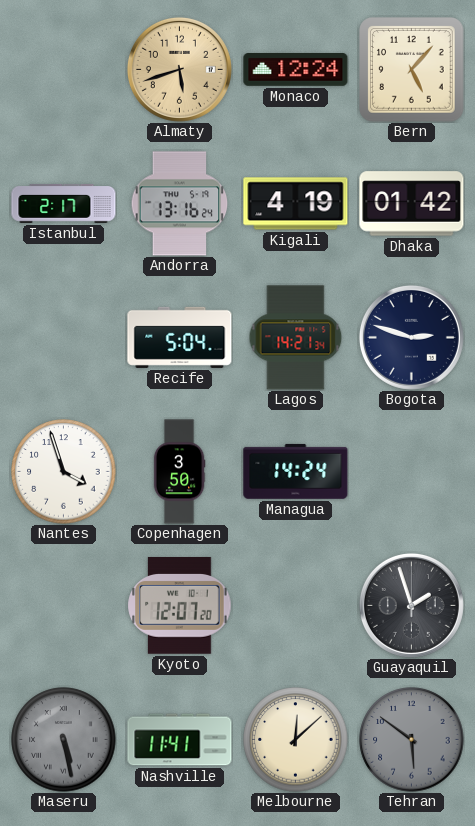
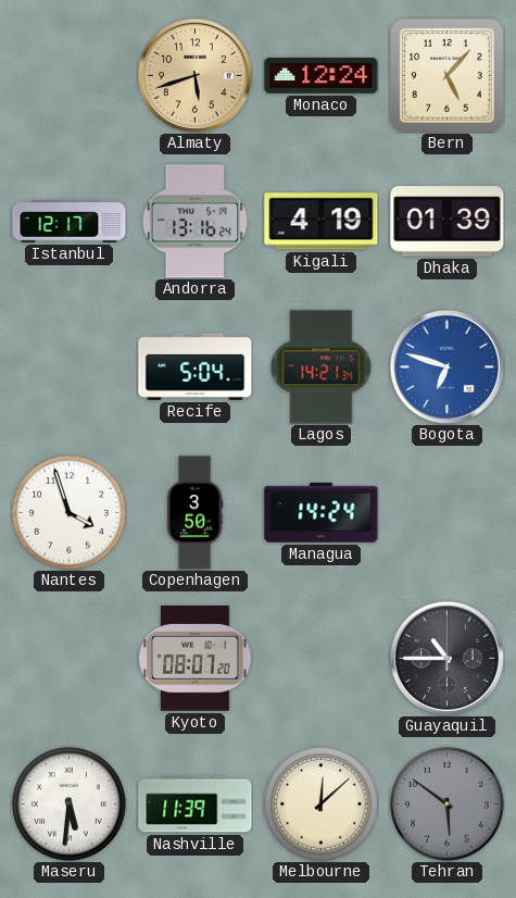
Istanbul: 2:17 -> 12:17
Dhaka: 01:42 -> 01:39
Bogota: 2:48 -> 6:48
Bogota dial: navy -> blue
Kyoto: 12:07 -> 08:07
Guayaquil: 1:57 -> 10:45
Maseru: 5:28 -> 5:31
Maseru dial: grey -> white
Nashville: 11:41 -> 11:39
